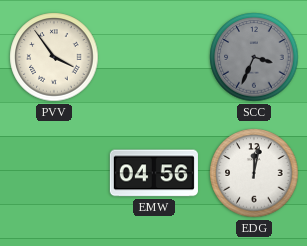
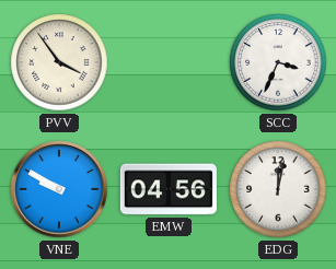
SCC dial: grey -> white
VNE: none -> 9:50
